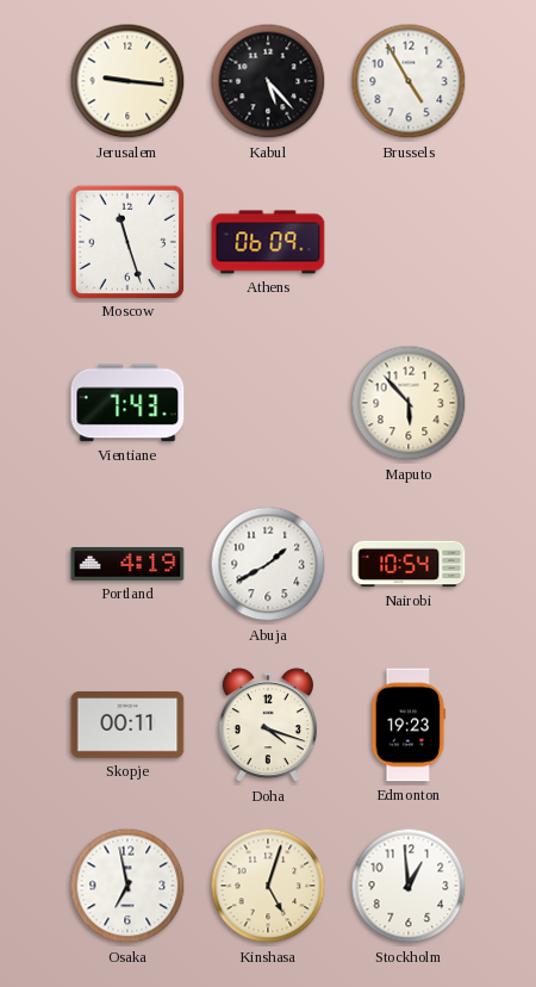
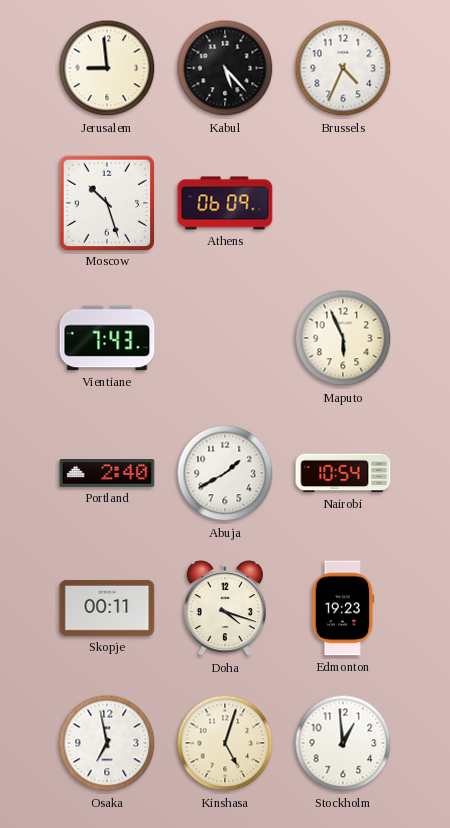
Jerusalem: 9:16 -> 8:59
Brussels: 4:55 -> 4:34
Moscow: 11:27 -> 10:27
Maputo: 5:53 -> 5:56
Portland: 4:19 -> 2:40
